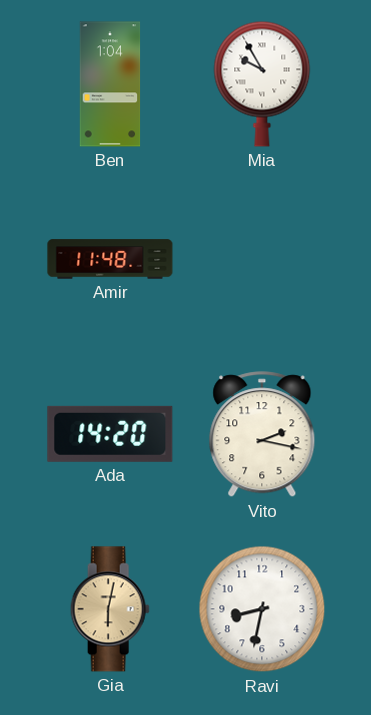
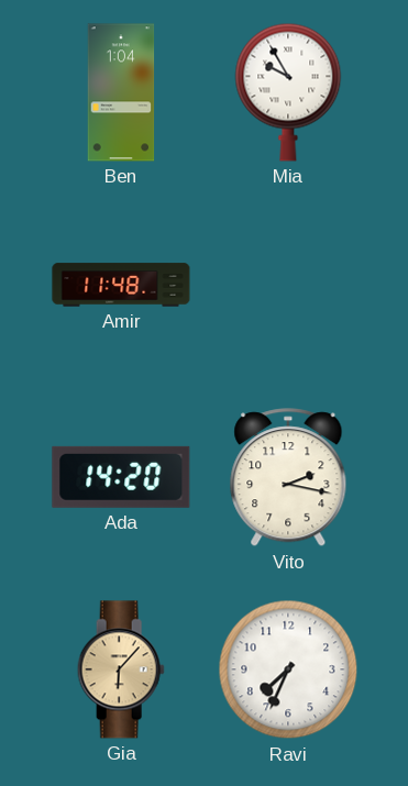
Gia: 6:02 -> 6:07
Ravi: 8:32 -> 7:34
